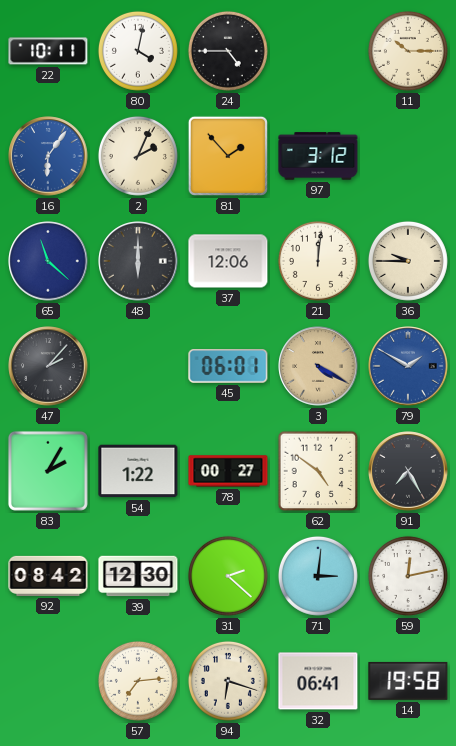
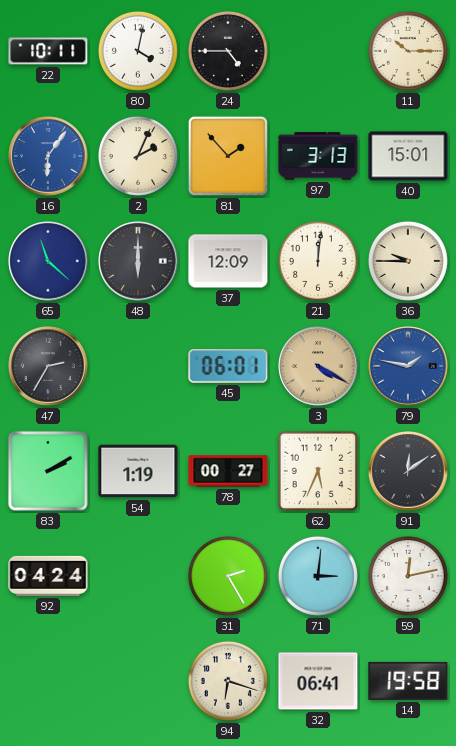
97: 3:12 -> 3:13
40: none -> 15:01
37: 12:06 -> 12:09
47: 2:07 -> 2:35
79: 1:50 -> 1:47
83: 2:05 -> 2:10
54: 1:22 -> 1:19
62: 4:51 -> 5:34
91: 7:25 -> 12:09
92: 08:42 -> 04:24
39: 12:30 -> none
31: 2:22 -> 2:25
57: 7:14 -> none
